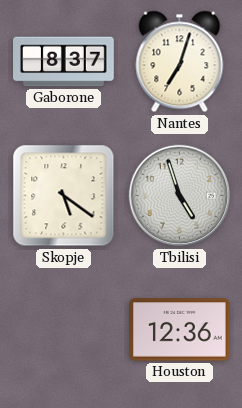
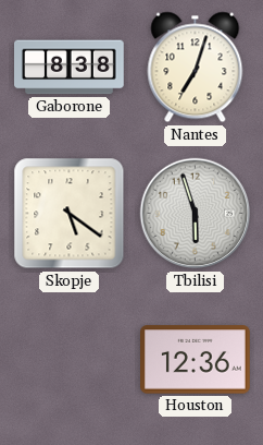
Gaborone: 8:37 -> 8:38
Tbilisi: 4:57 -> 5:57
